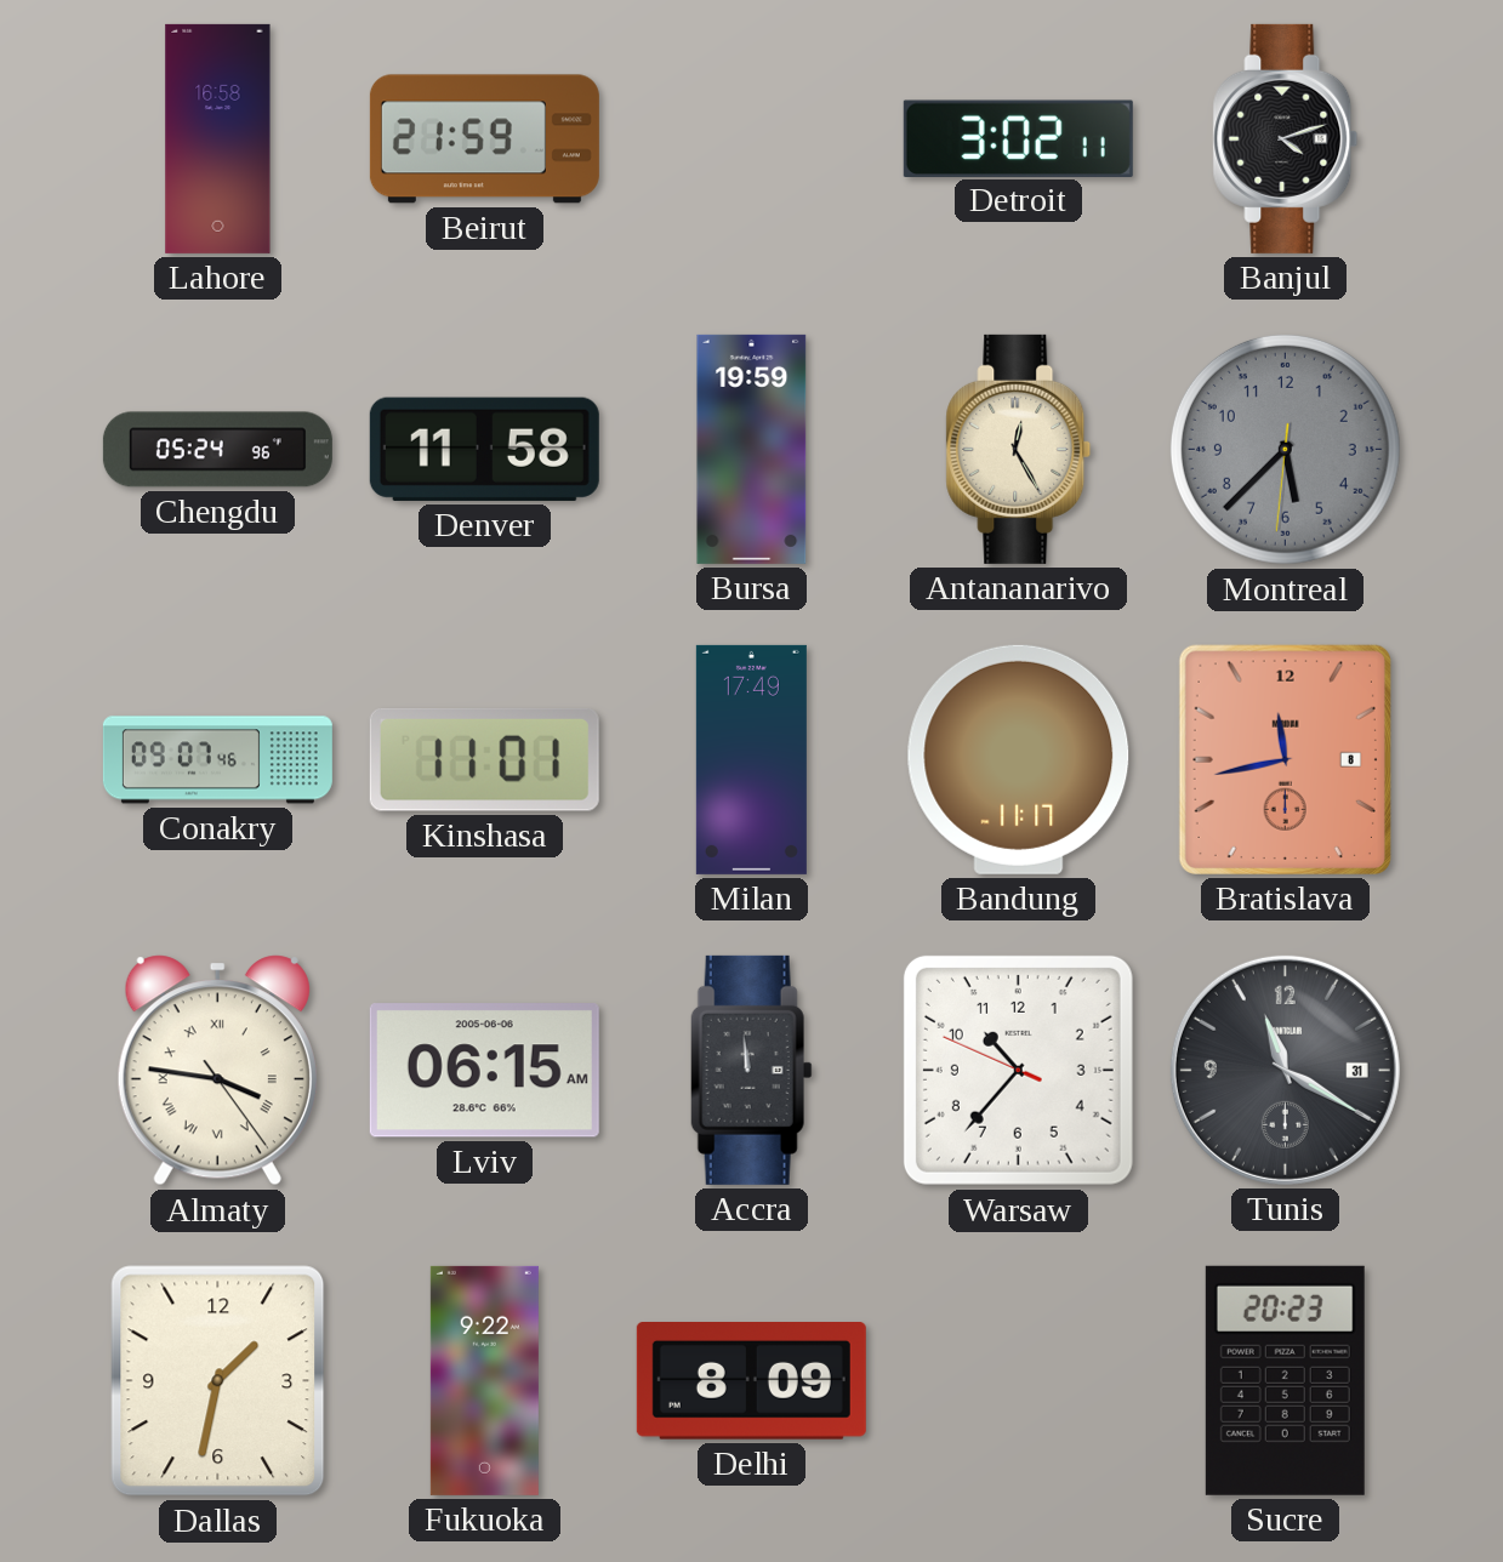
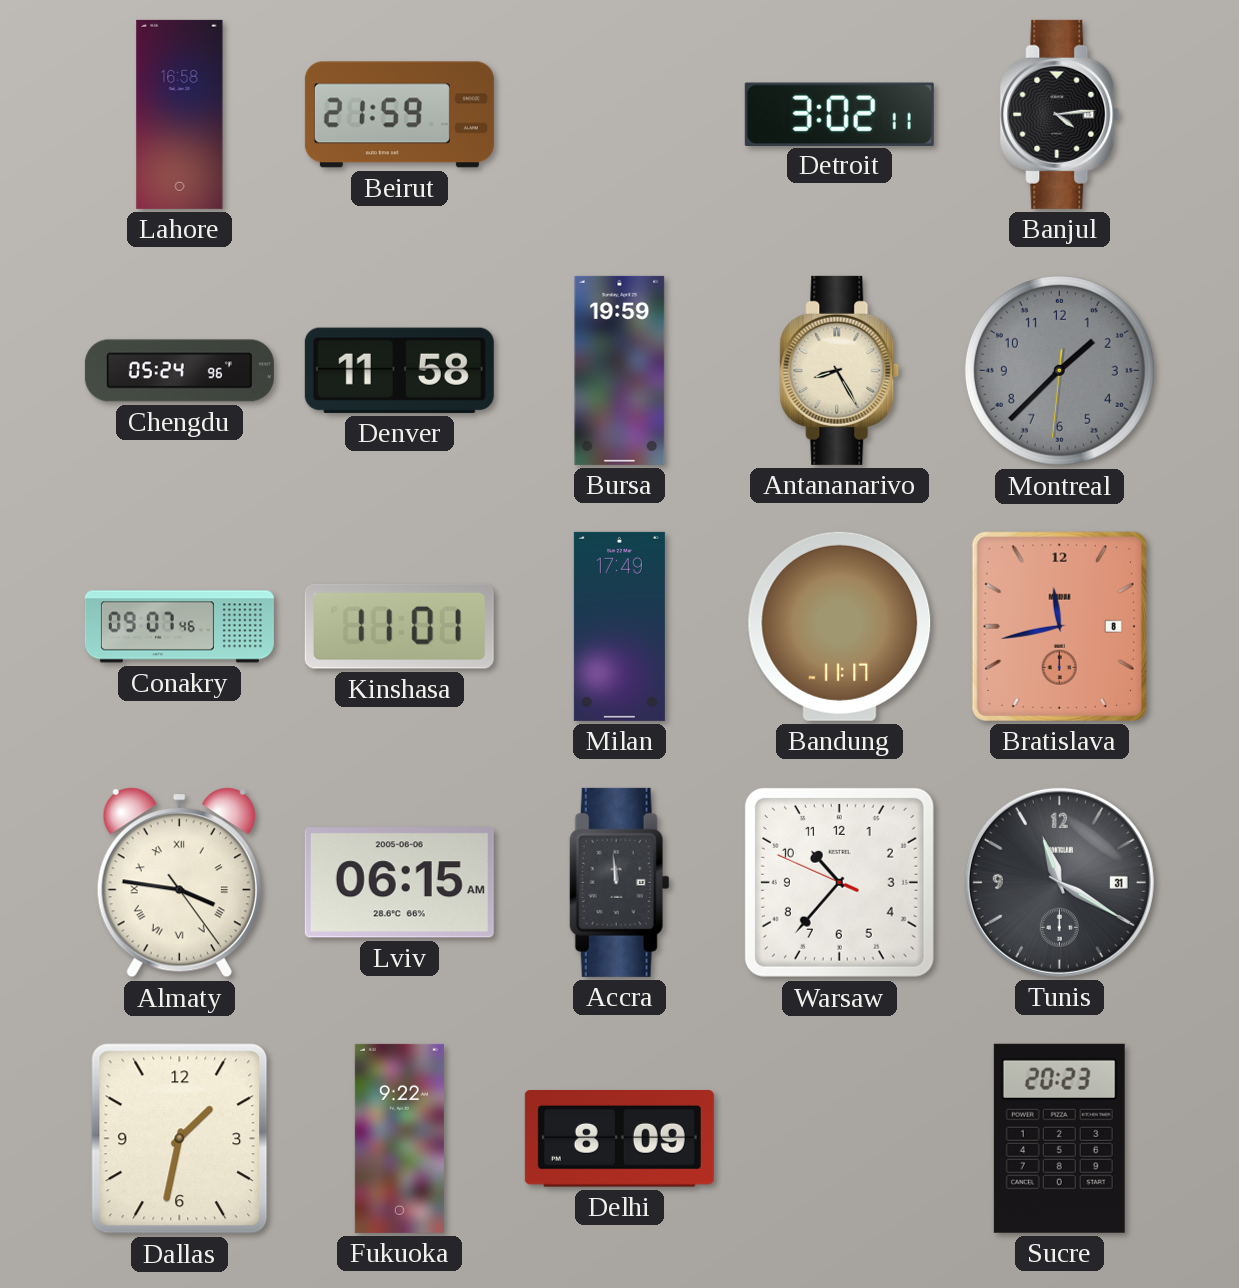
Banjul: 4:12 -> 4:14
Antananarivo: 12:25 -> 8:25
Montreal: 5:37 -> 1:37
